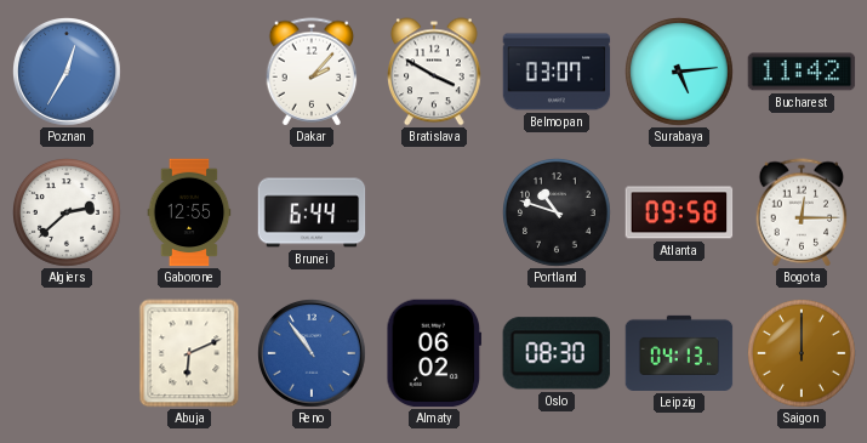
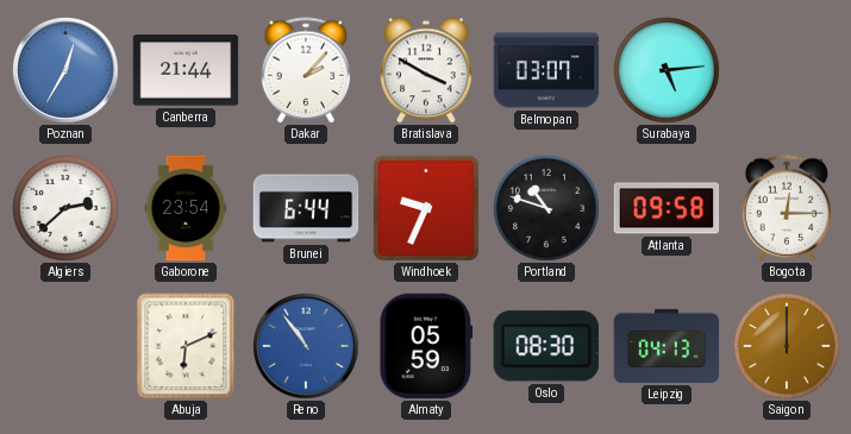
Canberra: none -> 21:44
Bucharest: 11:42 -> none
Gaborone: 12:55 -> 23:54
Windhoek: none -> 9:34
Almaty: 06:02 -> 05:59
